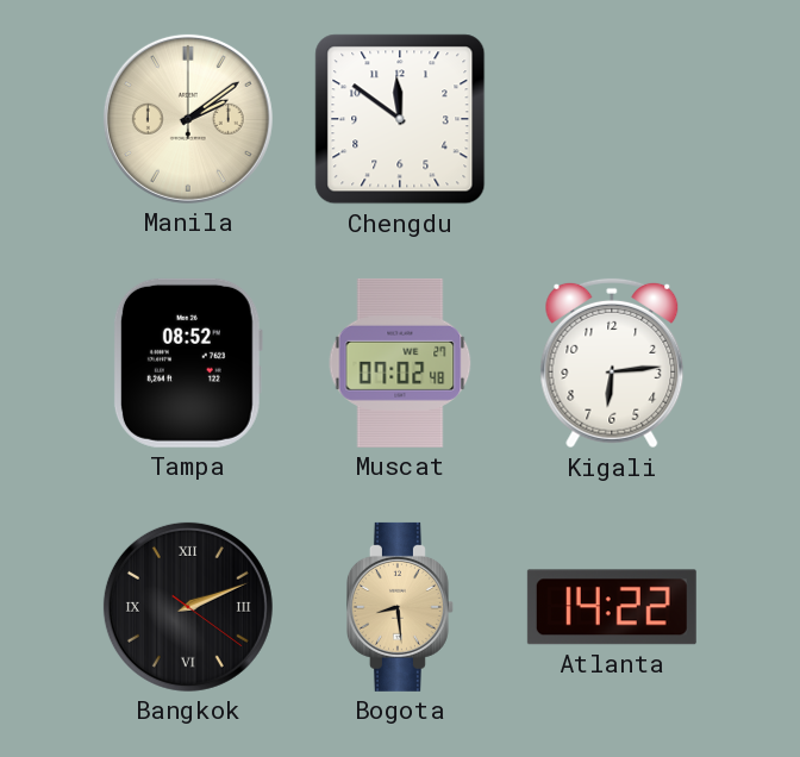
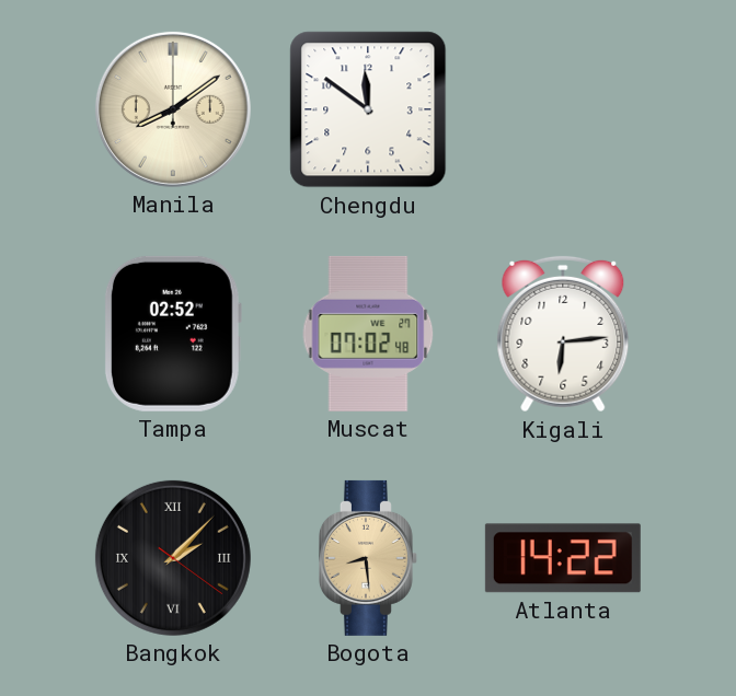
Manila: 2:09 -> 8:09
Tampa: 08:52 -> 02:52
Bangkok: 2:11 -> 2:07
